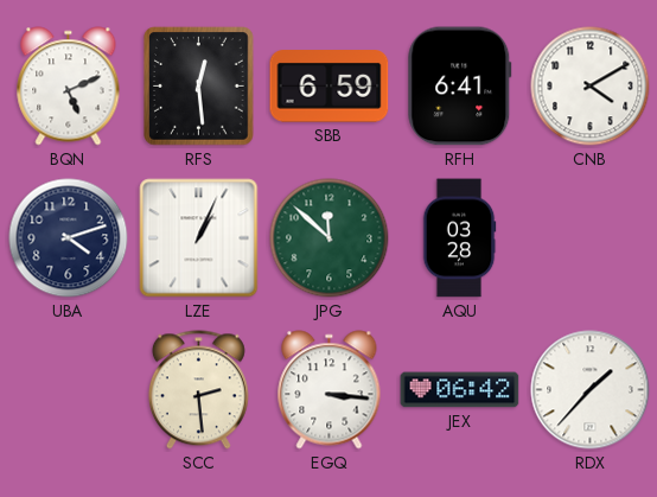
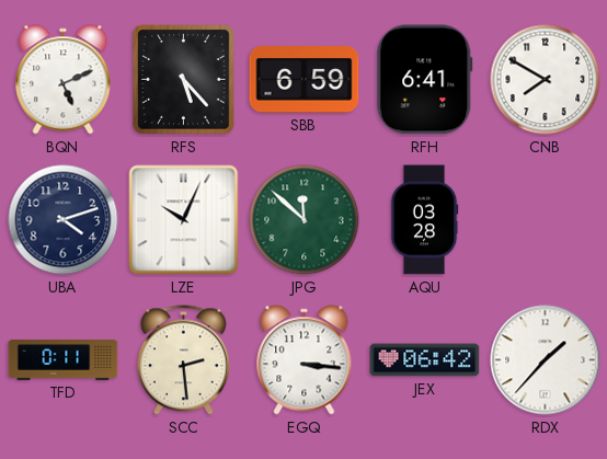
RFS: 12:29 -> 5:23
CNB: 4:10 -> 7:50
LZE: 1:04 -> 10:04
TFD: none -> 0:11
